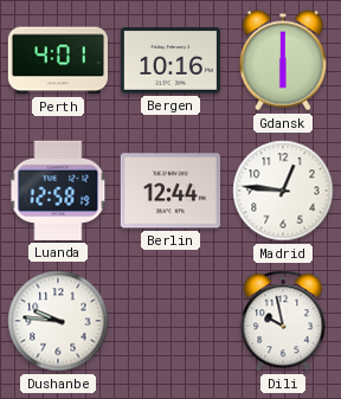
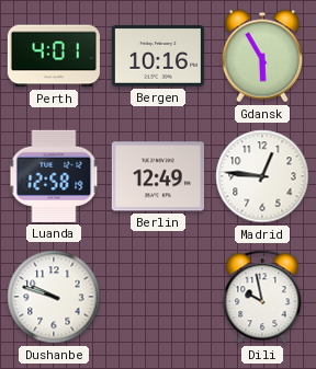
Gdansk: 6:00 -> 5:55
Berlin: 12:44 -> 12:49
Dushanbe: 9:46 -> 9:48
